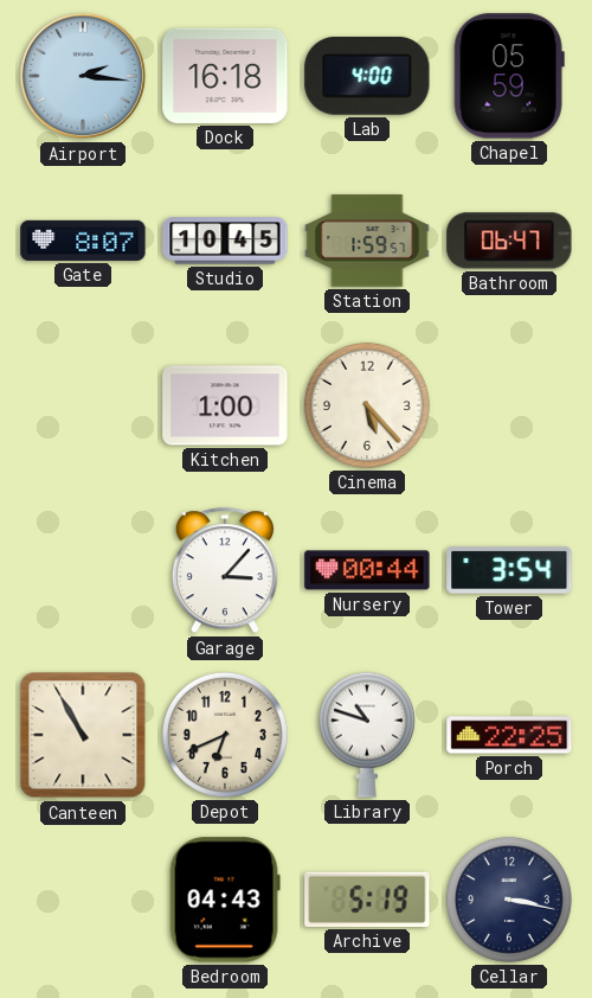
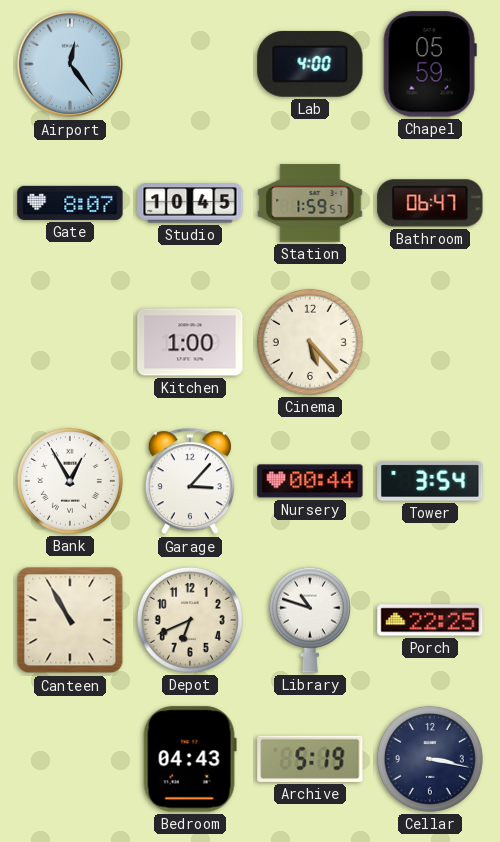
Airport: 2:16 -> 12:24
Dock: 16:18 -> none
Bank: none -> 12:55
